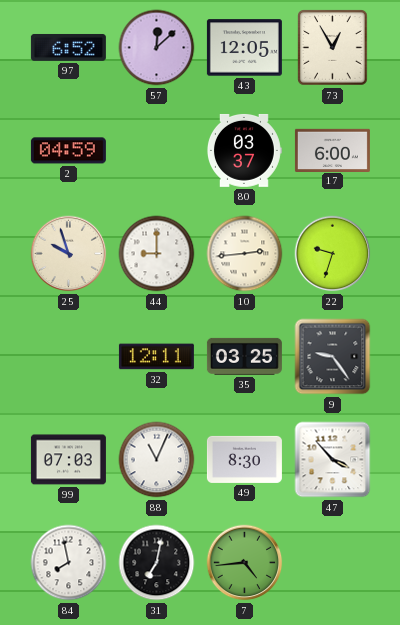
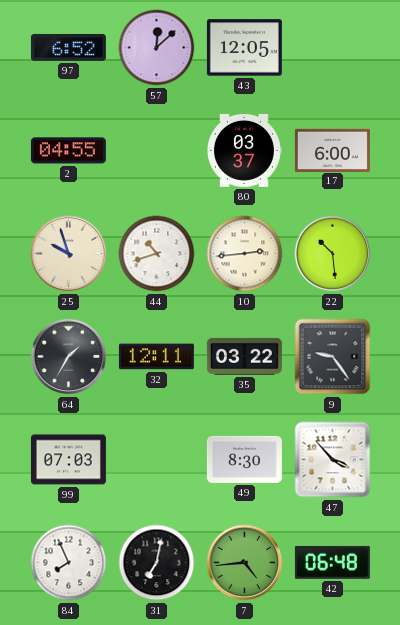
73: 12:55 -> none
2: 04:59 -> 04:55
44: 9:00 -> 10:42
22: 9:33 -> 10:29
64: none -> 1:35
35: 03:25 -> 03:22
88: 11:04 -> none
84: 7:58 -> 7:56
42: none -> 06:48
